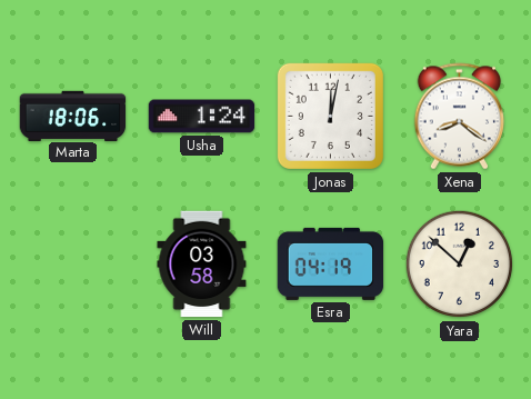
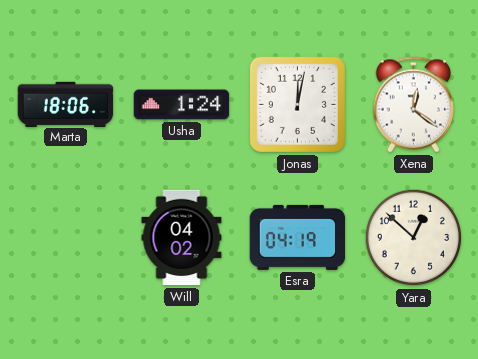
Xena: 8:21 -> 12:21
Will: 03:58 -> 04:02
